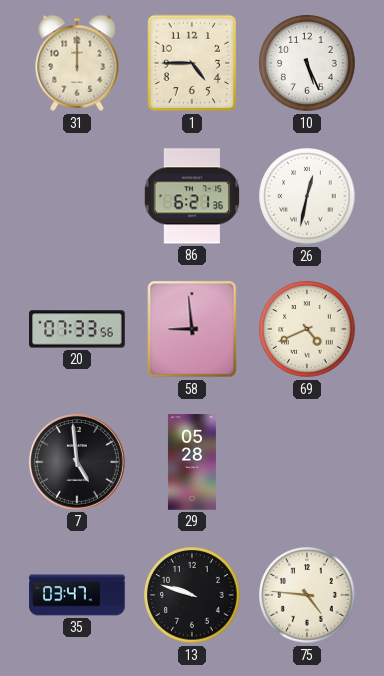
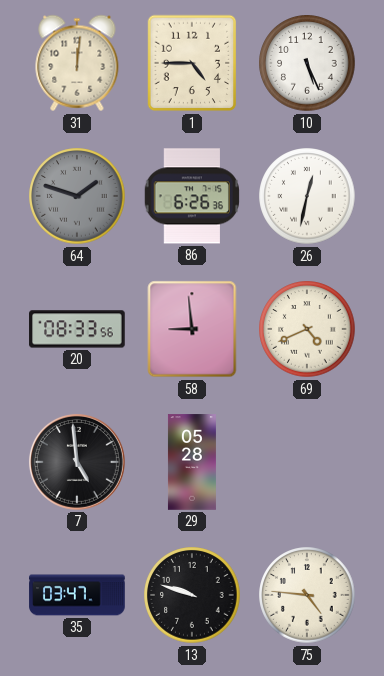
31: 12:00 -> 12:01
64: none -> 1:48
86: 6:21 -> 6:26
20: 07:33 -> 08:33
